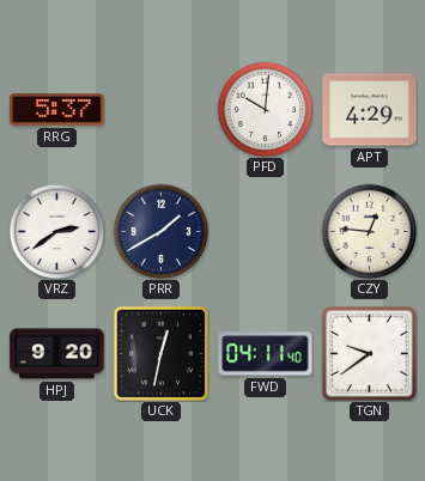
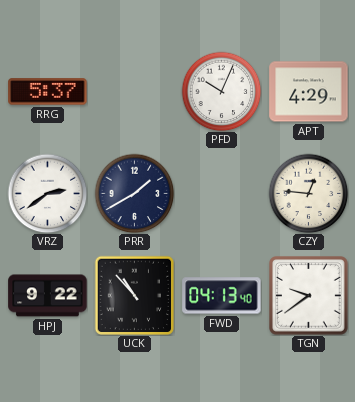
PFD: 10:01 -> 10:04
HPJ: 9:20 -> 9:22
UCK: 12:32 -> 10:53
FWD: 04:11 -> 04:13
